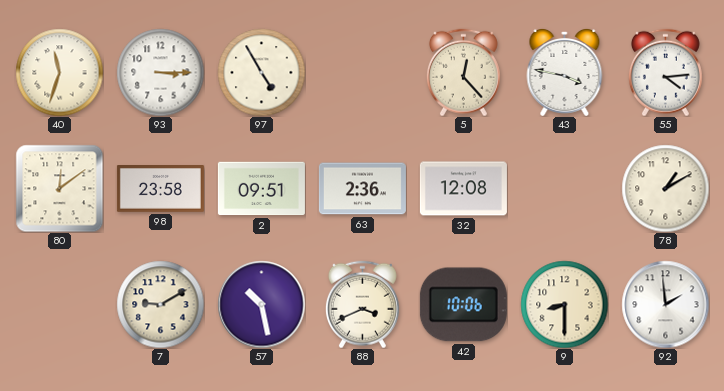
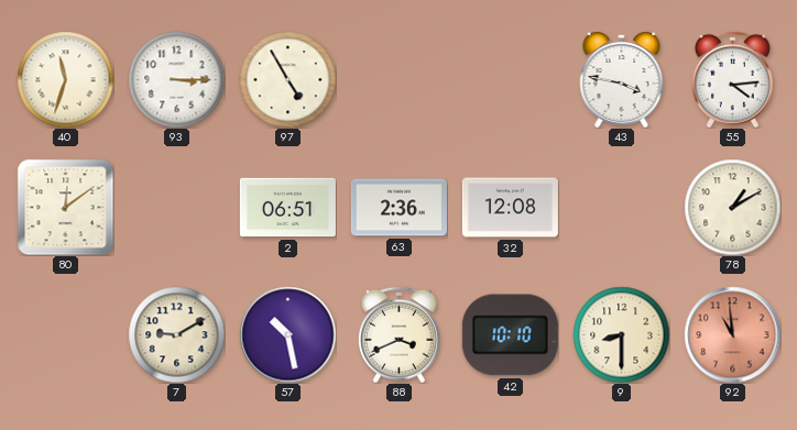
5: 12:23 -> none
98: 23:58 -> none
2: 09:51 -> 06:51
42: 10:06 -> 10:10
92: 1:59 -> 10:59
92 dial: white -> salmon
